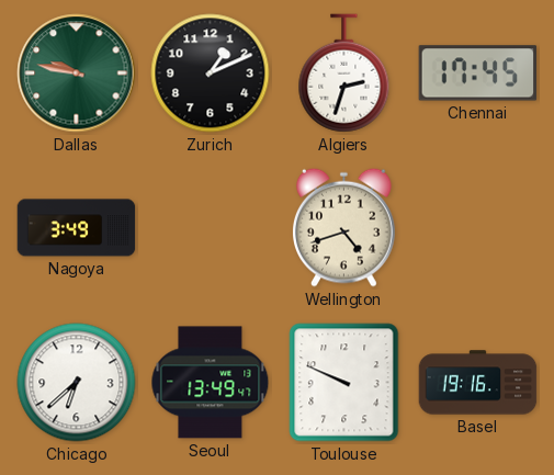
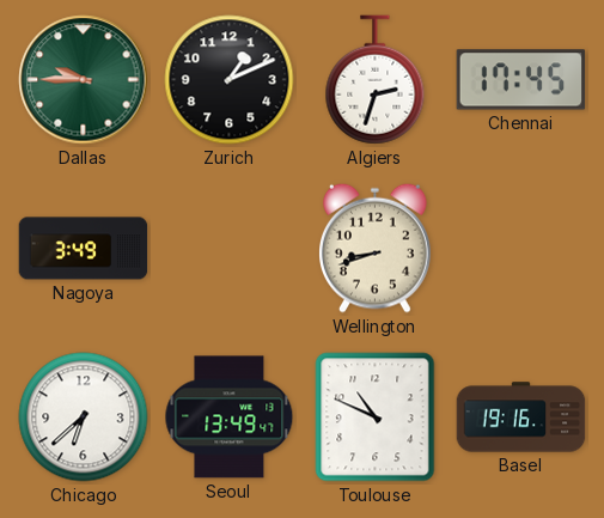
Dallas: 9:47 -> 9:45
Wellington: 4:42 -> 8:42
Toulouse: 9:49 -> 10:49
